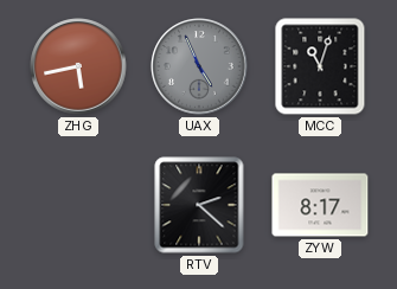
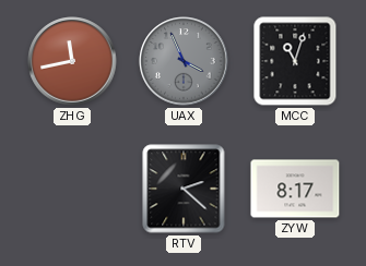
ZHG: 5:43 -> 11:43
UAX: 4:56 -> 3:56
